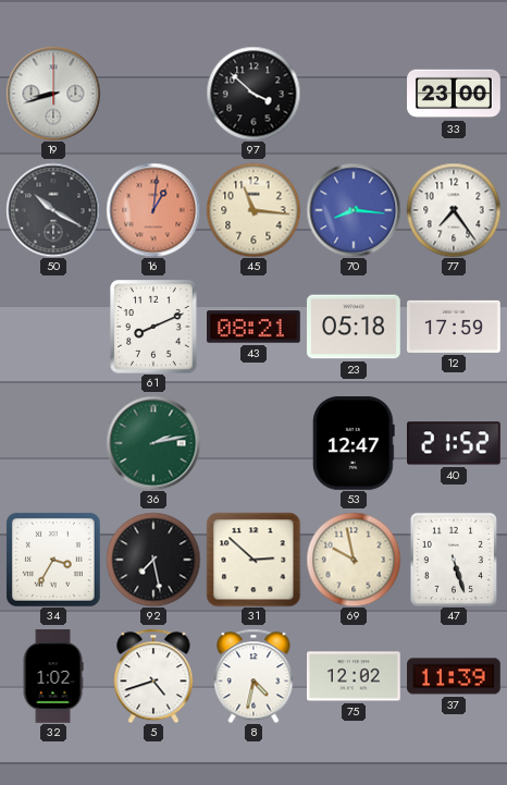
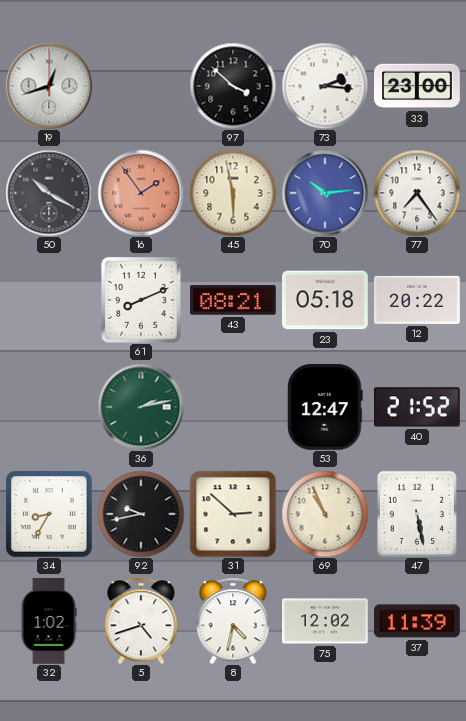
19: 8:42 -> 12:42
73: none -> 2:16
16: 1:01 -> 1:54
45: 11:16 -> 5:58
70: 8:16 -> 10:14
12: 17:59 -> 20:22
34: 3:35 -> 8:35
92: 7:28 -> 9:43
69: 9:58 -> 10:56
47: 5:27 -> 5:28
